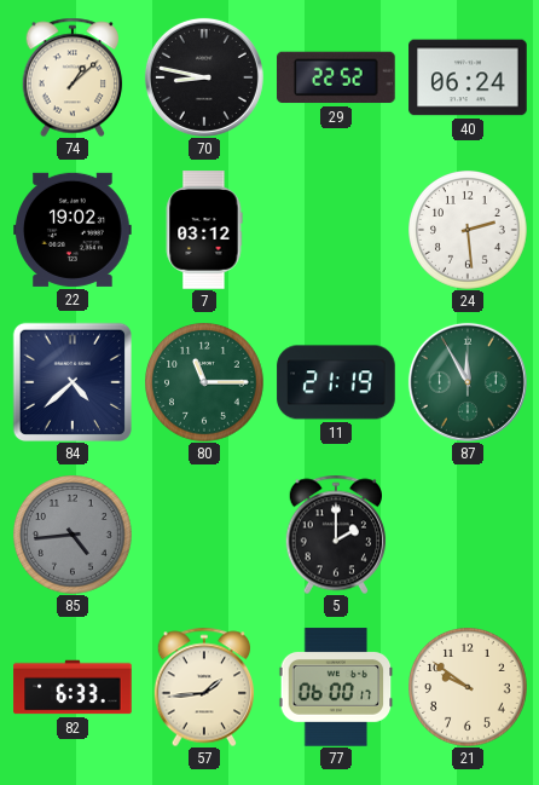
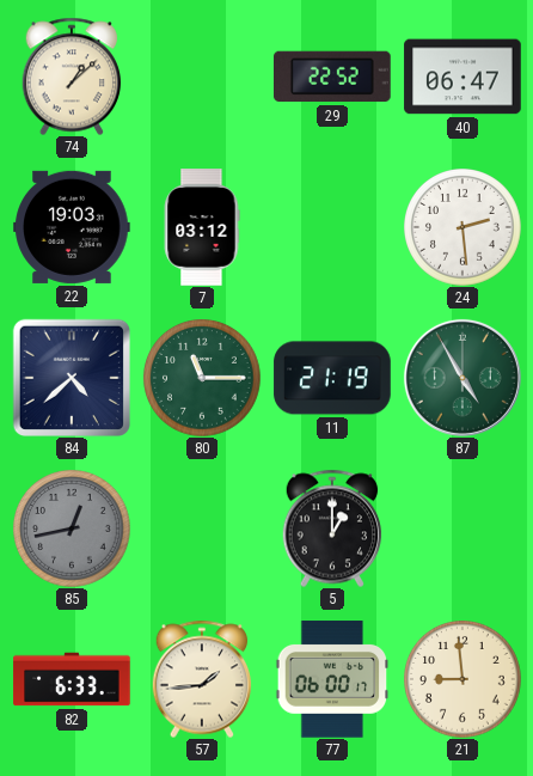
70: 8:47 -> none
40: 06:24 -> 06:47
22: 19:02 -> 19:03
87: 11:55 -> 4:55
85: 4:44 -> 12:43
5: 2:00 -> 1:00
21: 9:51 -> 8:59
